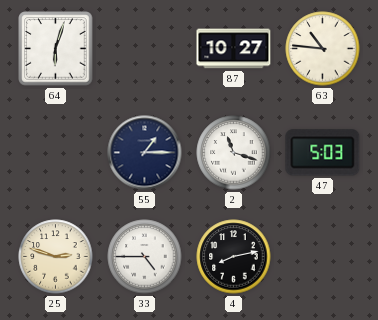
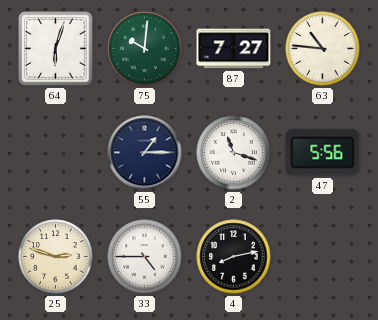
75: none -> 10:01
87: 10:27 -> 7:27
47: 5:03 -> 5:56
